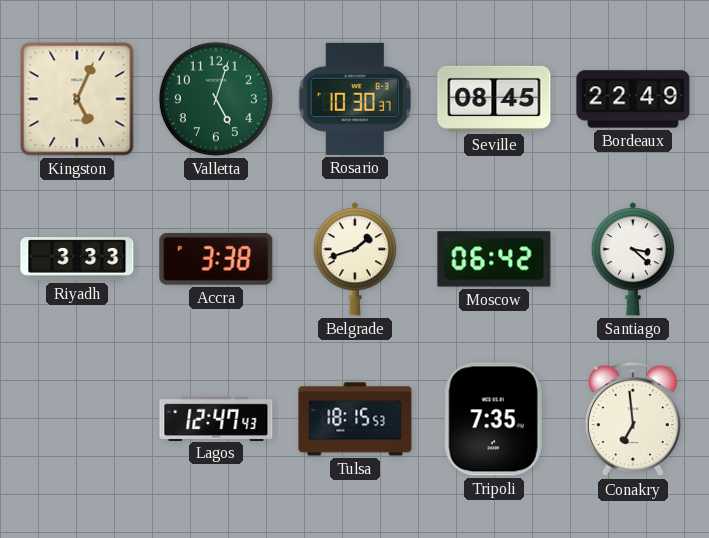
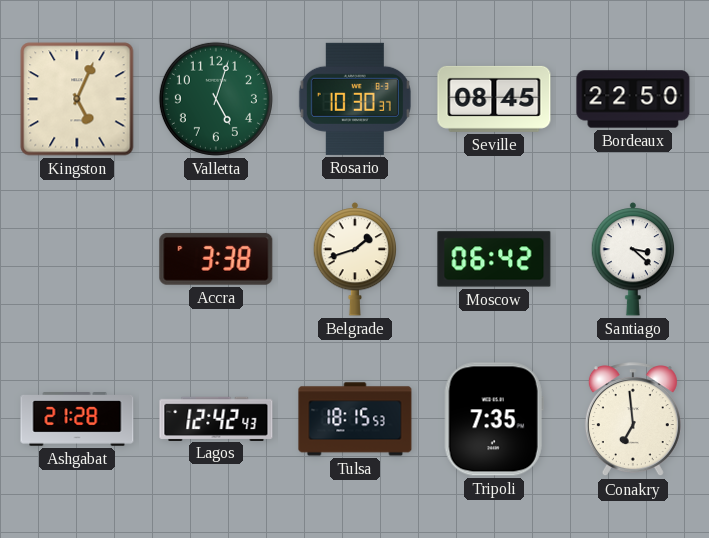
Bordeaux: 22:49 -> 22:50
Riyadh: 3:33 -> none
Ashgabat: none -> 21:28
Lagos: 12:47 -> 12:42
